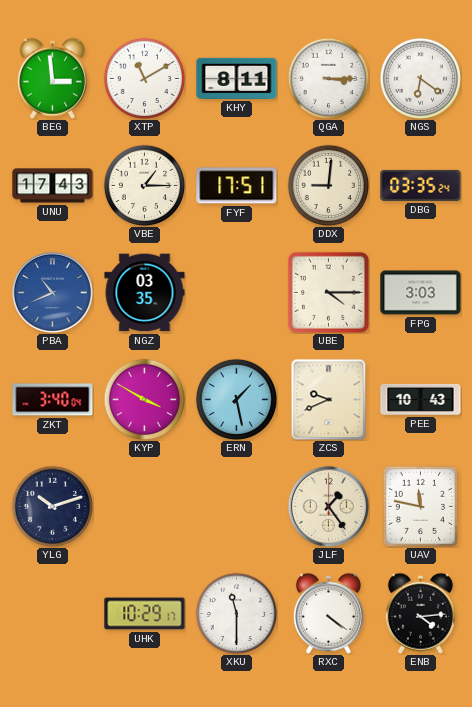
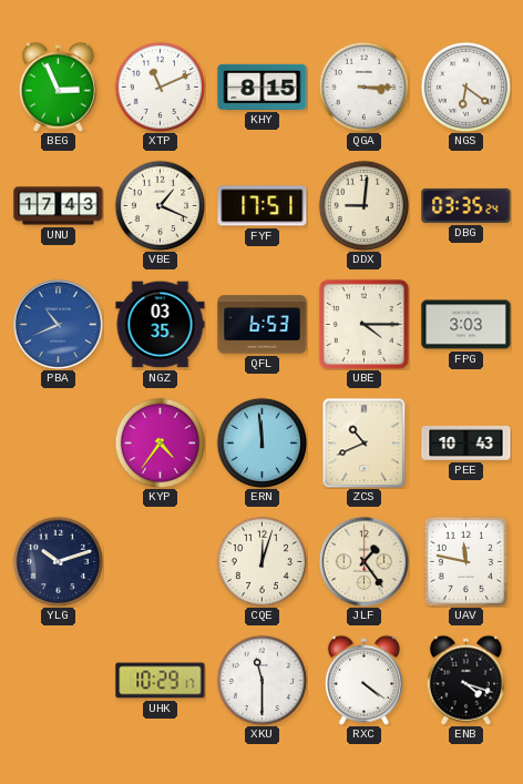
BEG: 2:59 -> 2:56
XTP: 11:10 -> 11:11
KHY: 8:11 -> 8:15
VBE: 1:15 -> 1:19
QFL: none -> 6:53
ZKT: 3:40 -> none
KYP: 3:50 -> 4:36
ERN: 1:28 -> 11:59
ZCS: 9:41 -> 10:41
CQE: none -> 12:03
ENB: 4:14 -> 4:18
